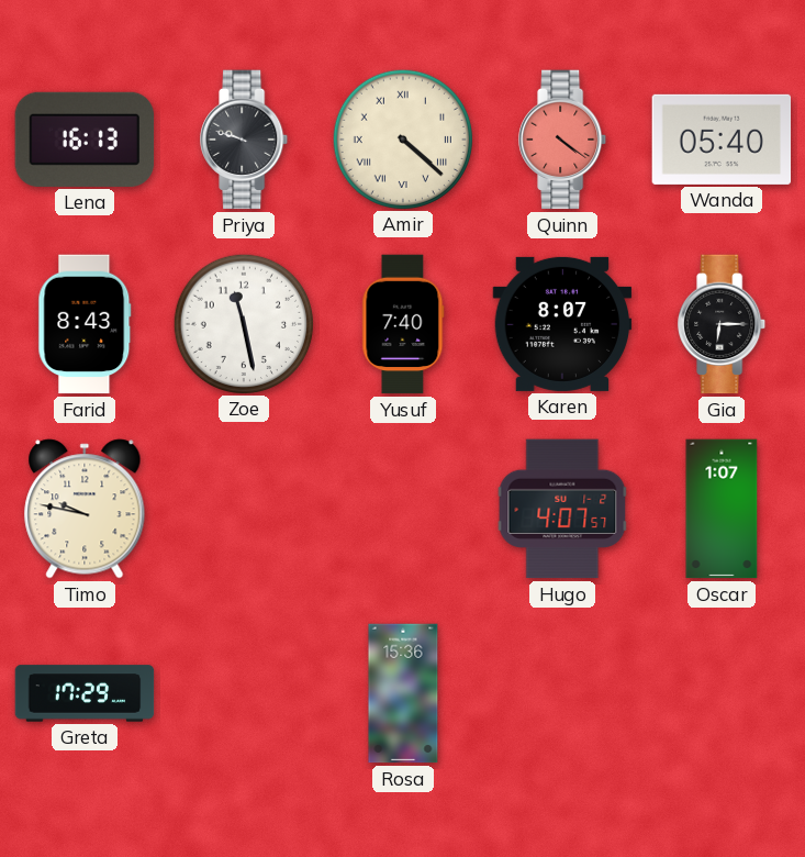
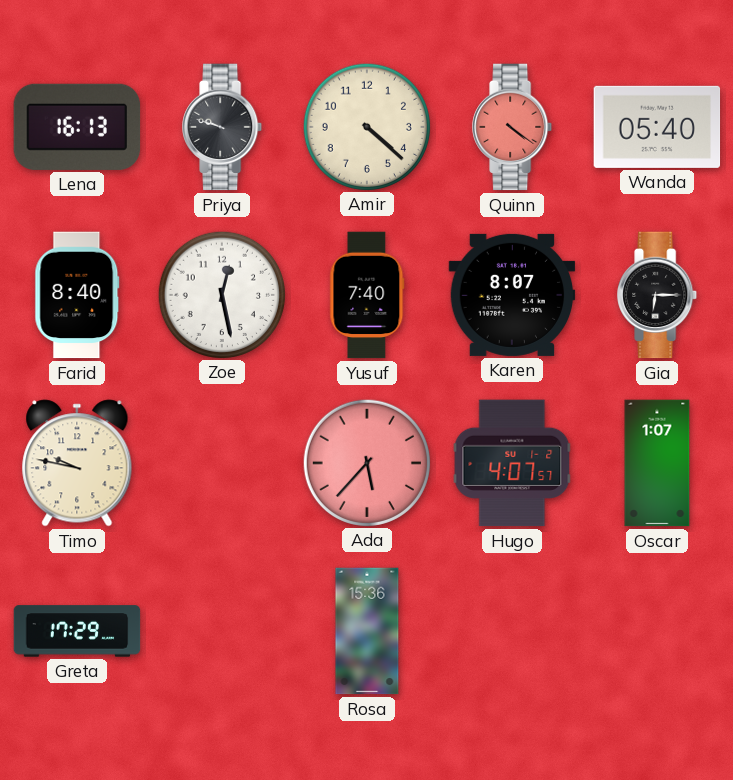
Amir numerals: Roman -> Arabic
Farid: 8:43 -> 8:40
Zoe: 11:28 -> 12:28
Ada: none -> 5:37
